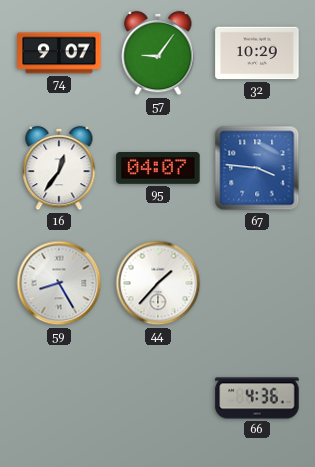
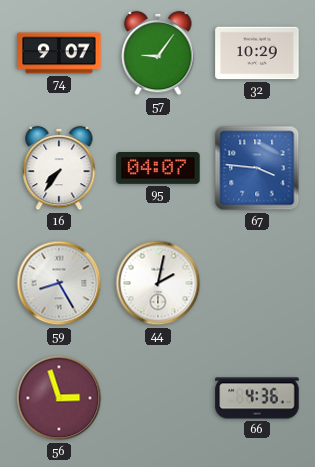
16: 12:36 -> 7:36
44: 1:37 -> 2:02
56: none -> 2:57
